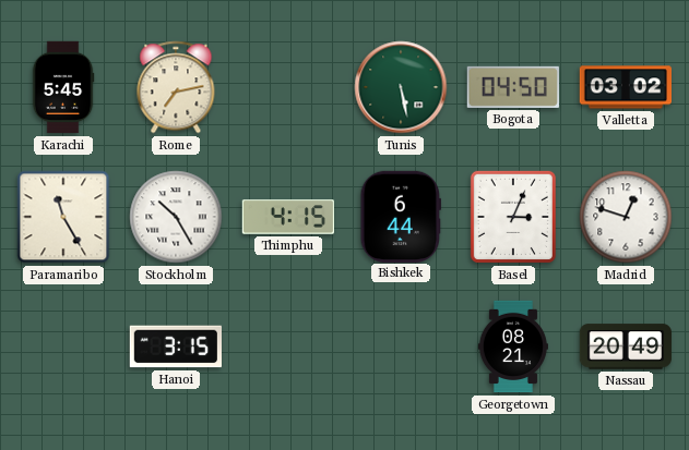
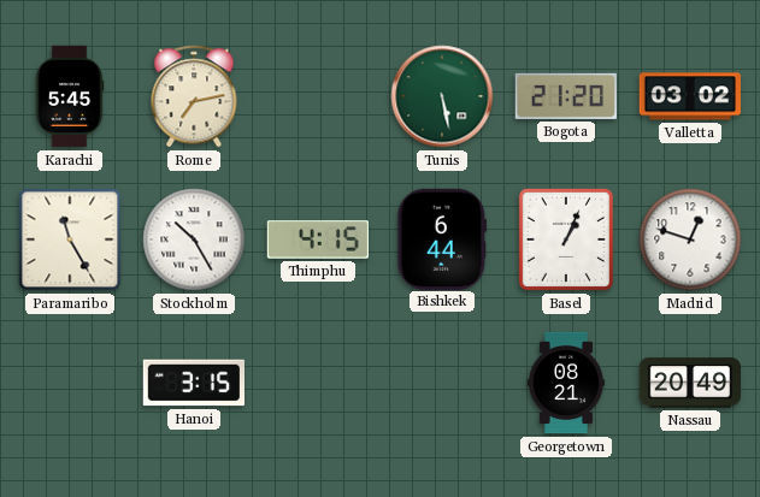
Bogota: 04:50 -> 21:20
Basel: 3:04 -> 1:04
